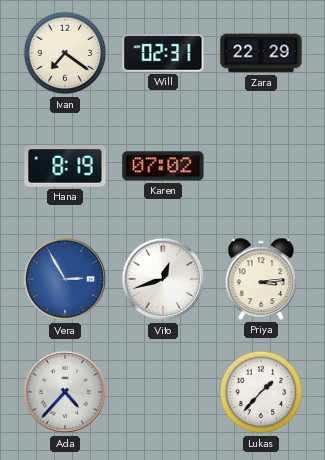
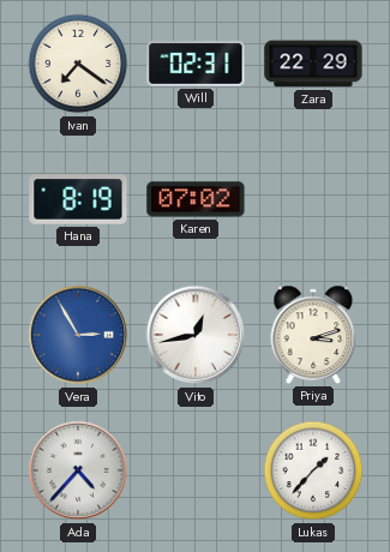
Vito: 12:42 -> 12:43
Priya: 3:14 -> 3:12
